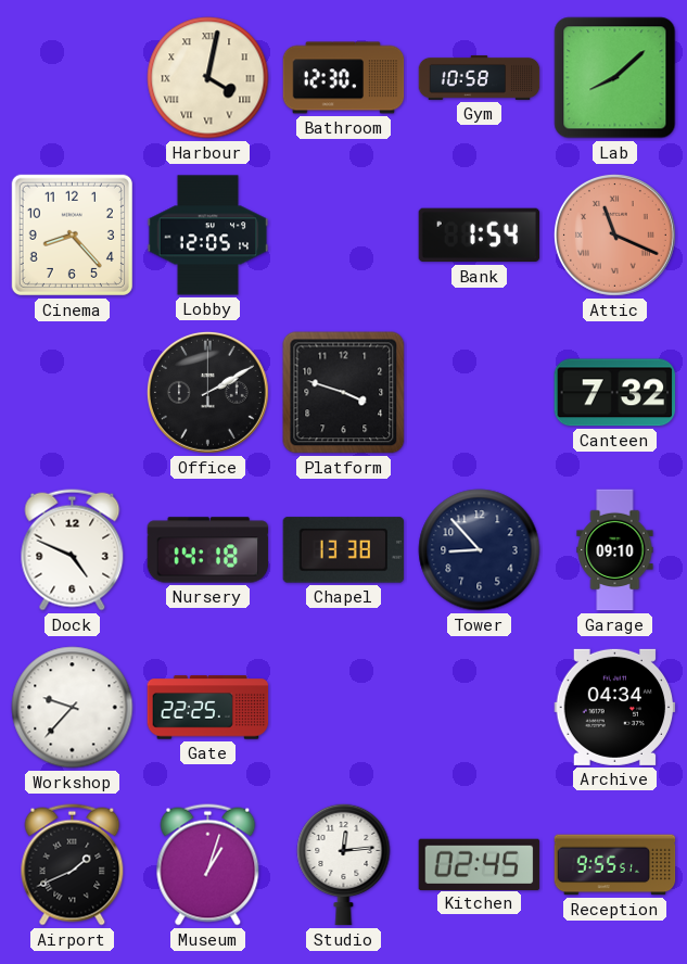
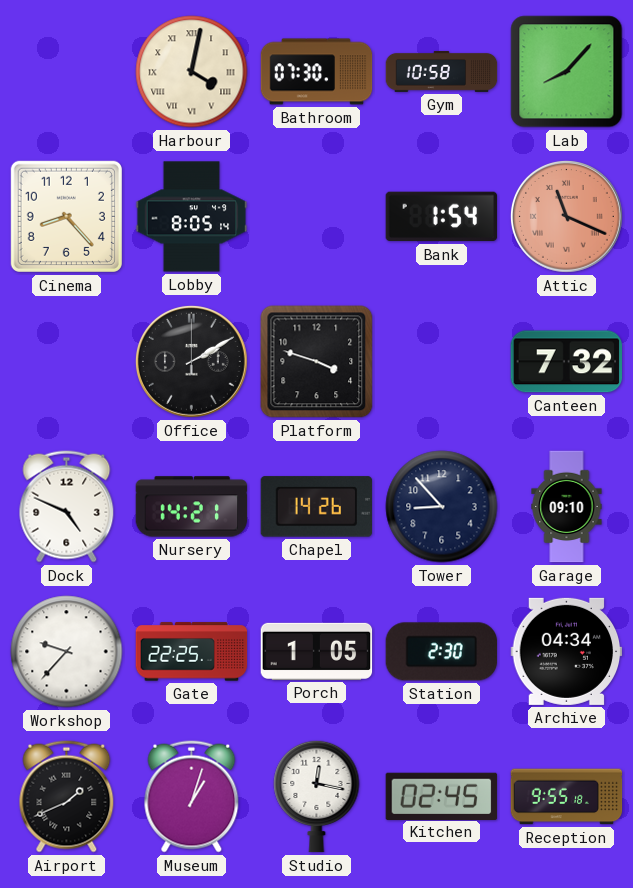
Bathroom: 12:30 -> 07:30
Lab: 8:08 -> 8:07
Lobby: 12:05 -> 8:05
Nursery: 14:18 -> 14:21
Chapel: 13:38 -> 14:26
Porch: none -> 1:05
Station: none -> 2:30
Studio: 12:14 -> 12:17
Reception: 9:55:51 -> 9:55:18
